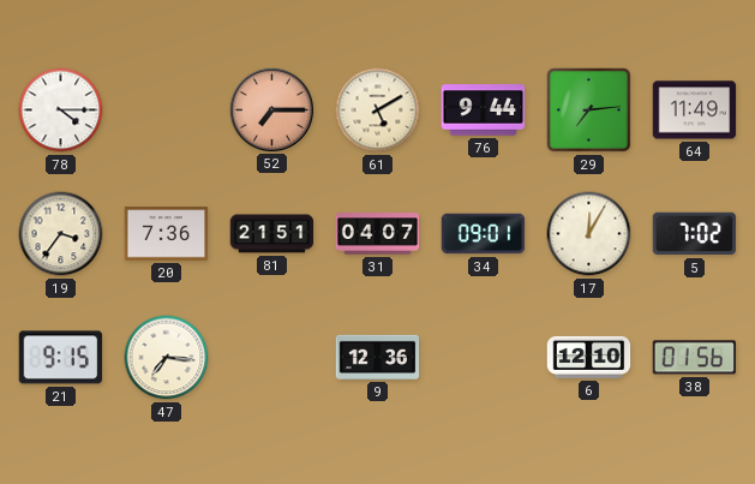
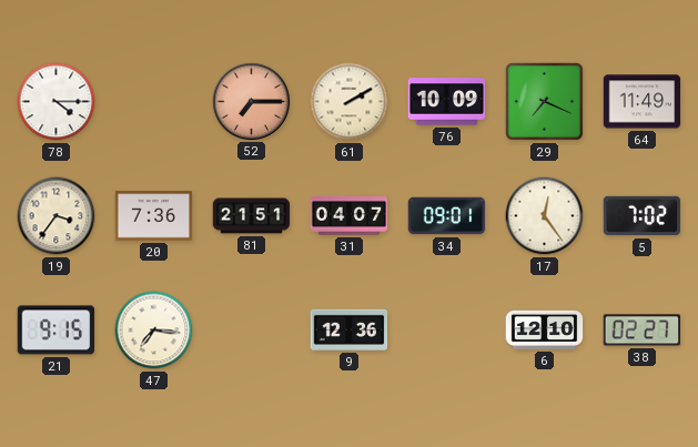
61: 5:10 -> 2:10
76: 9:44 -> 10:09
29: 7:14 -> 7:19
17: 12:05 -> 12:24
38: 01:56 -> 02:27
